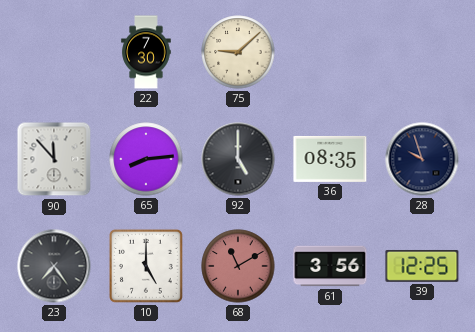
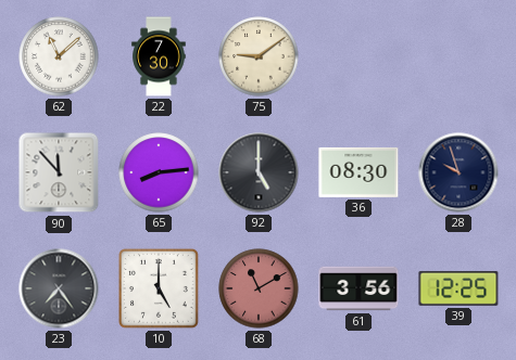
62: none -> 11:08
75: 9:08 -> 9:09
36: 08:35 -> 08:30
